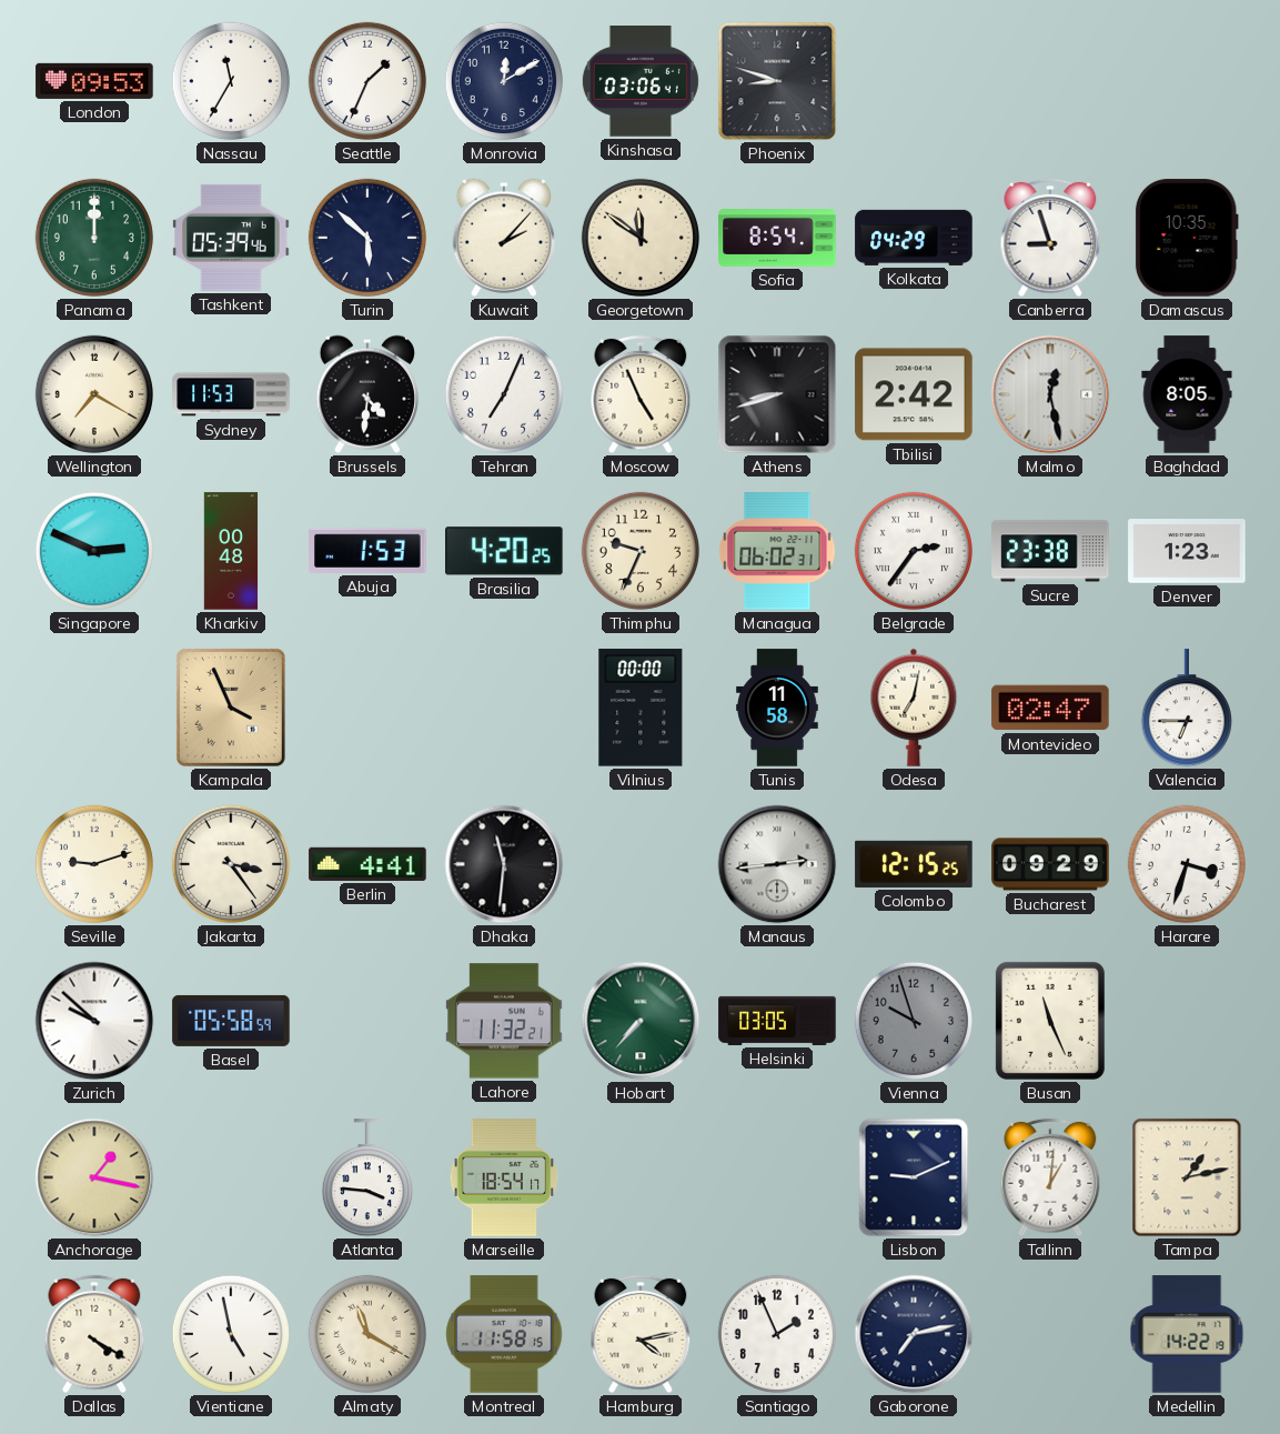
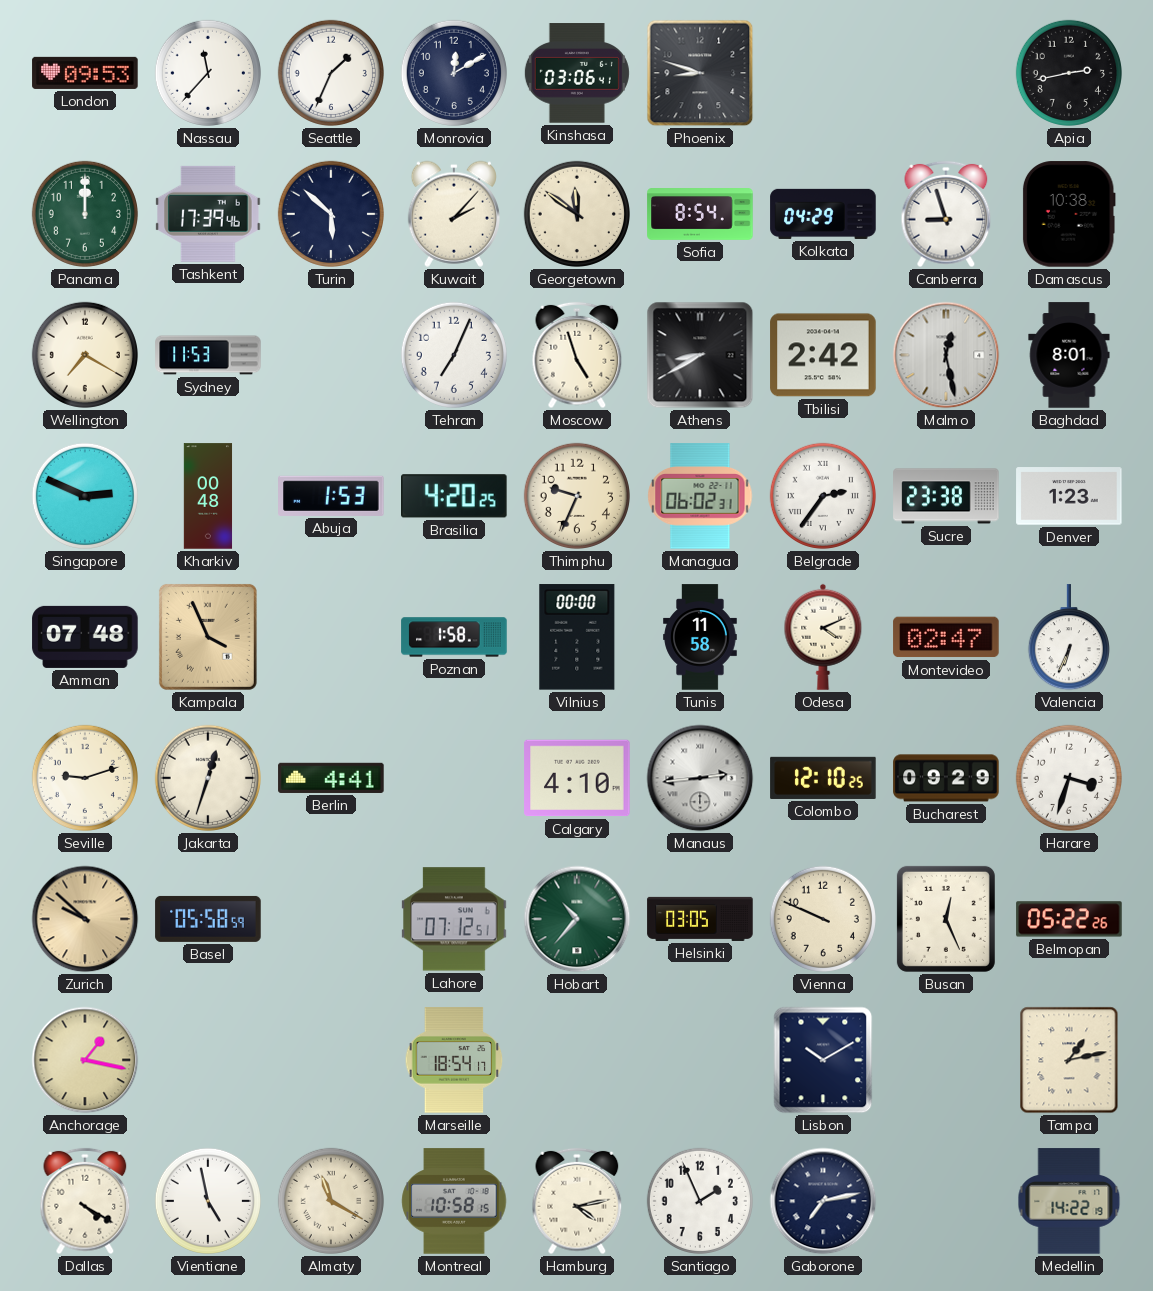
Nassau: 11:35 -> 11:37
Apia: none -> 2:43
Tashkent: 05:39 -> 17:39
Damascus: 10:35 -> 10:38
Brussels: 4:31 -> none
Moscow: 4:56 -> 4:57
Athens: 8:42 -> 8:40
Baghdad: 8:05 -> 8:01
Amman: none -> 07:48
Poznan: none -> 1:58
Odesa: 7:02 -> 4:11
Valencia: 6:45 -> 6:34
Jakarta: 3:24 -> 12:33
Dhaka: 11:31 -> none
Calgary: none -> 4:10
Colombo: 12:15 -> 12:10
Zurich dial: white -> champagne
Lahore: 11:32 -> 07:12
Hobart: 7:37 -> 10:37
Vienna: 9:57 -> 9:49
Vienna dial: grey -> cream
Busan: 11:26 -> 12:26
Belmopan: none -> 05:22
Atlanta: 3:46 -> none
Lisbon: 9:11 -> 10:10
Tallinn: 1:01 -> none
Montreal: 11:58 -> 10:58
